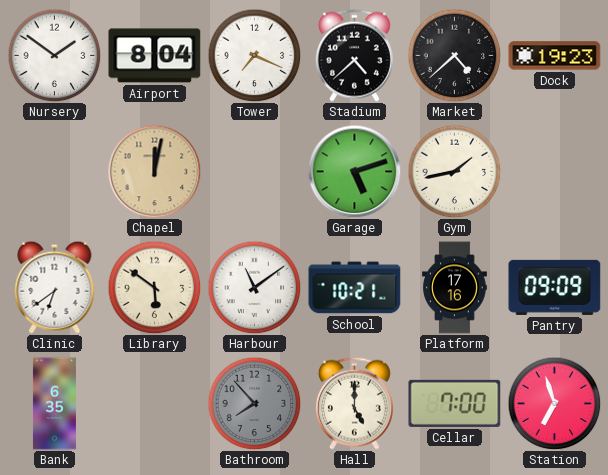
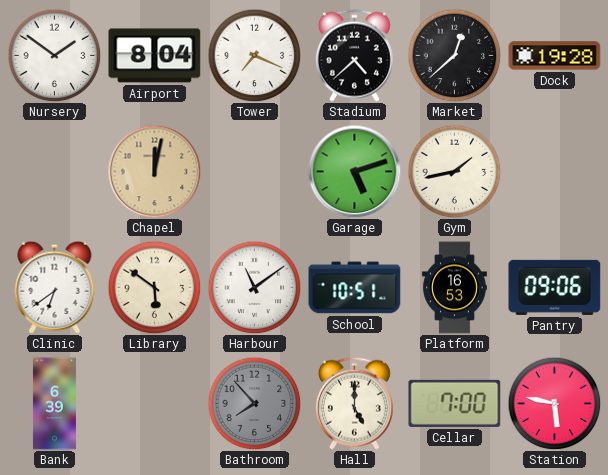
Market: 4:38 -> 12:38
Dock: 19:23 -> 19:28
School: 10:21 -> 10:51
Platform: 17:16 -> 16:53
Pantry: 09:09 -> 09:06
Bank: 6:35 -> 6:39
Station: 6:57 -> 5:47
